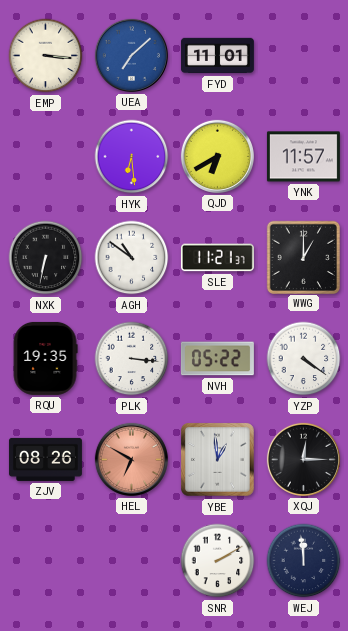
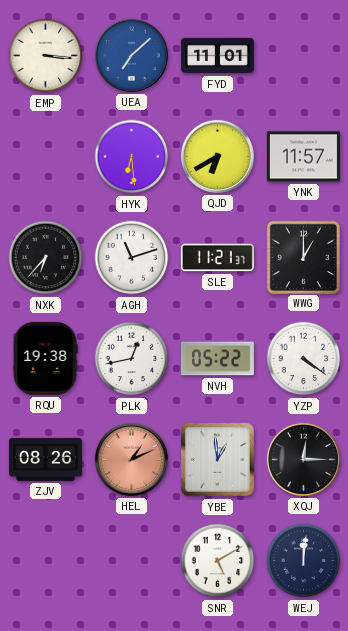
NXK: 6:32 -> 6:37
AGH: 10:51 -> 11:12
RQU: 19:35 -> 19:38
PLK: 3:16 -> 12:43
HEL: 6:50 -> 1:11
SNR: 2:10 -> 5:10
WEJ: 11:59 -> 12:01
